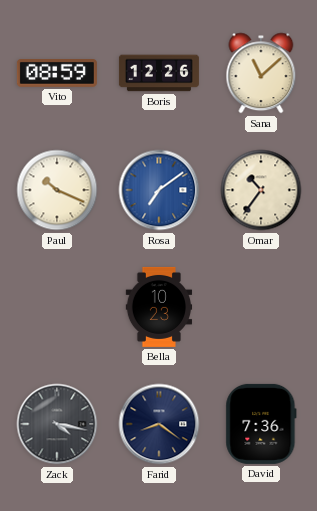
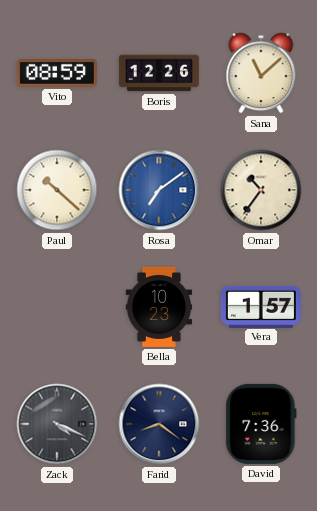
Paul: 10:19 -> 10:22
Vera: none -> 1:57
Zack: 4:17 -> 4:19
